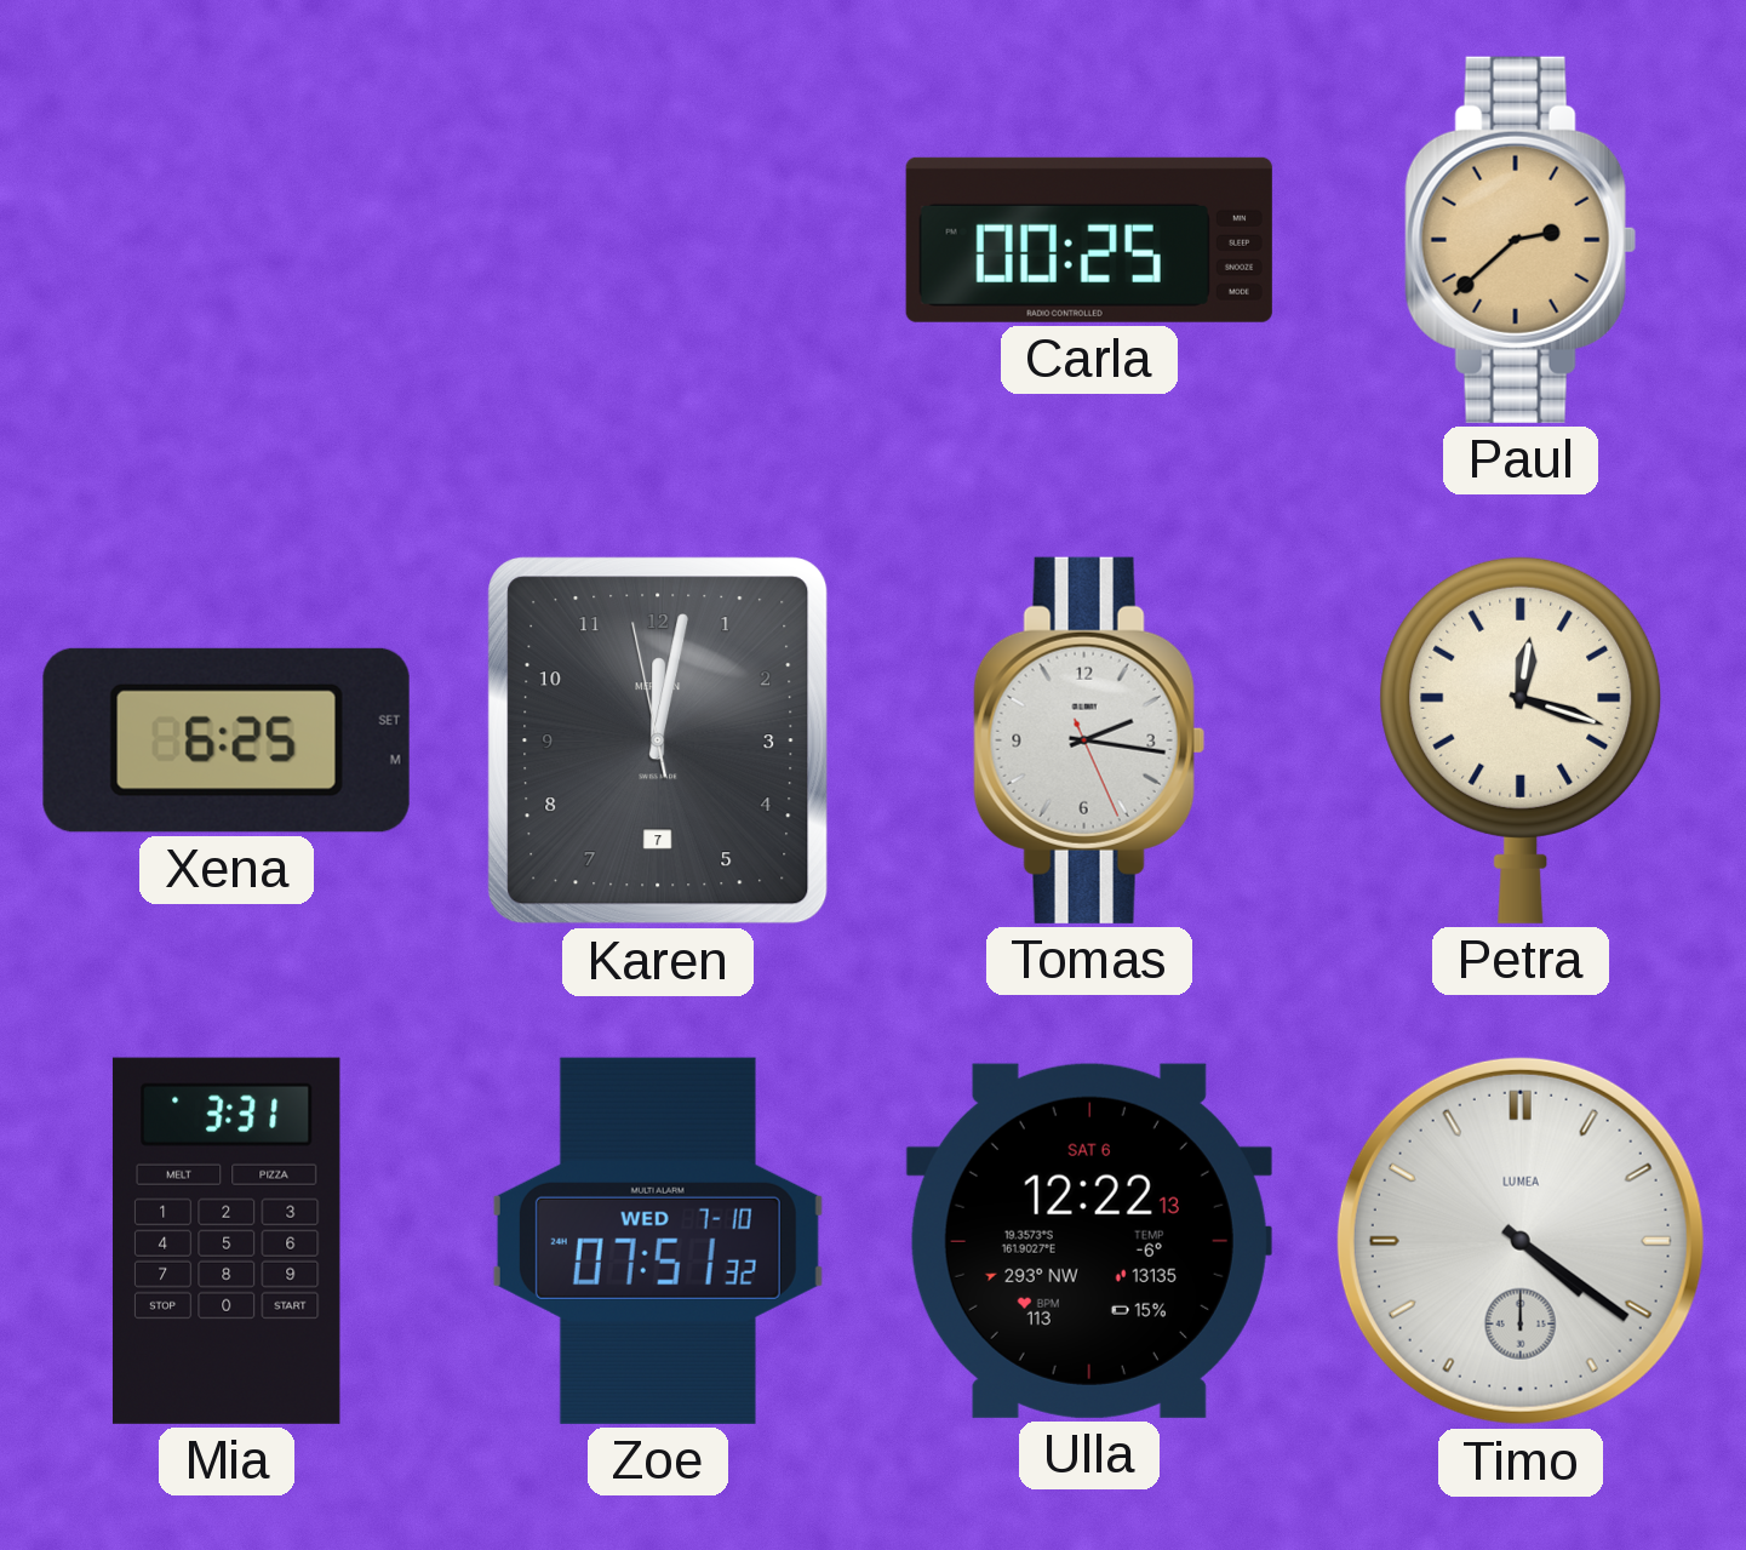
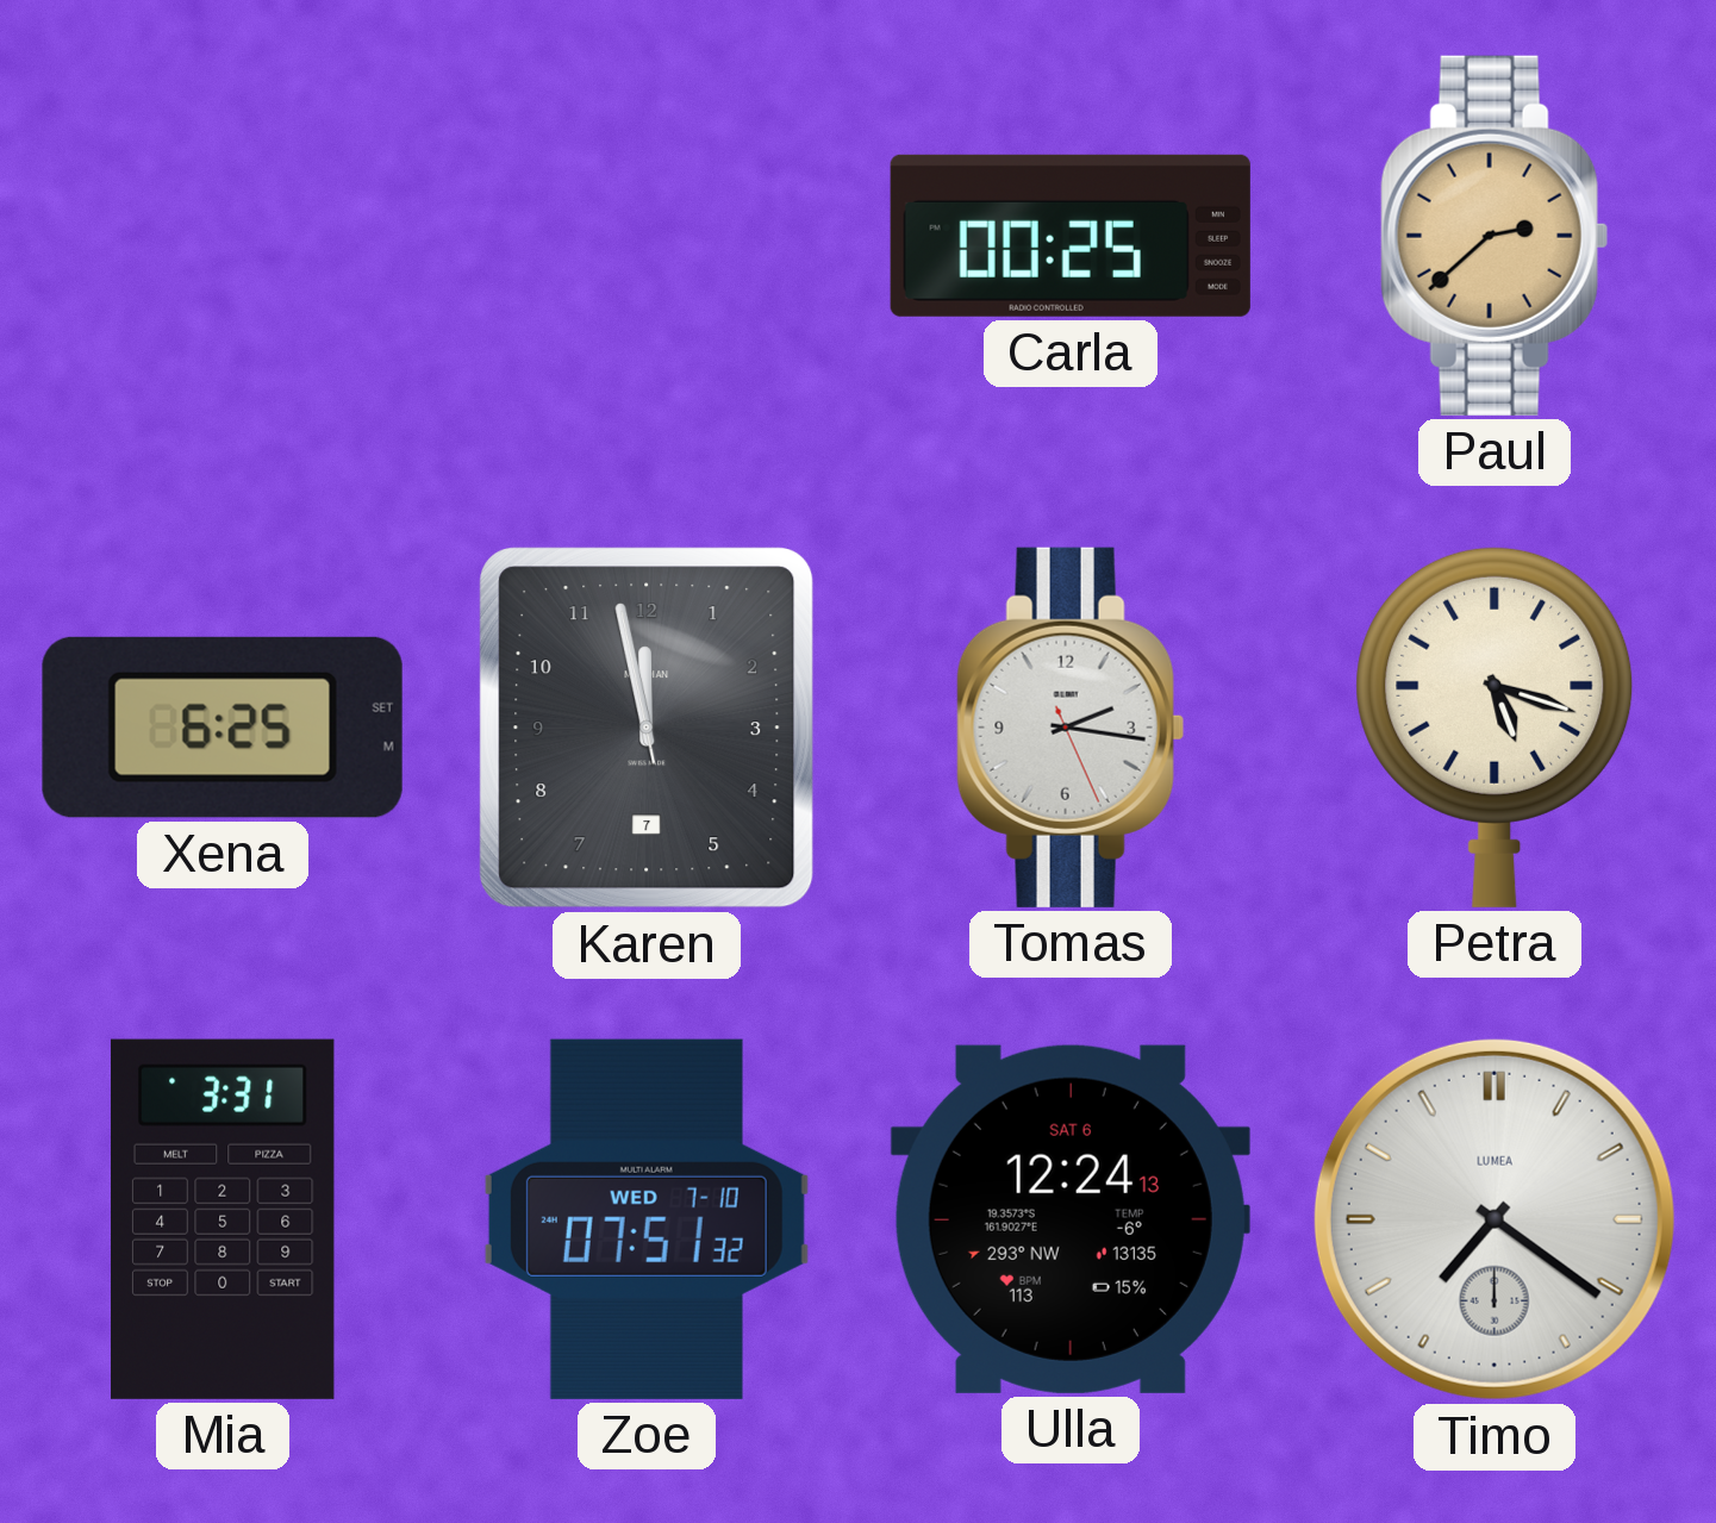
Karen: 12:01 -> 11:57
Petra: 12:18 -> 5:18
Ulla: 12:22 -> 12:24
Timo: 4:21 -> 7:21
